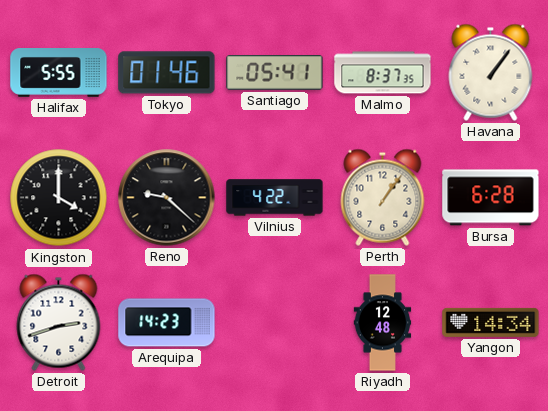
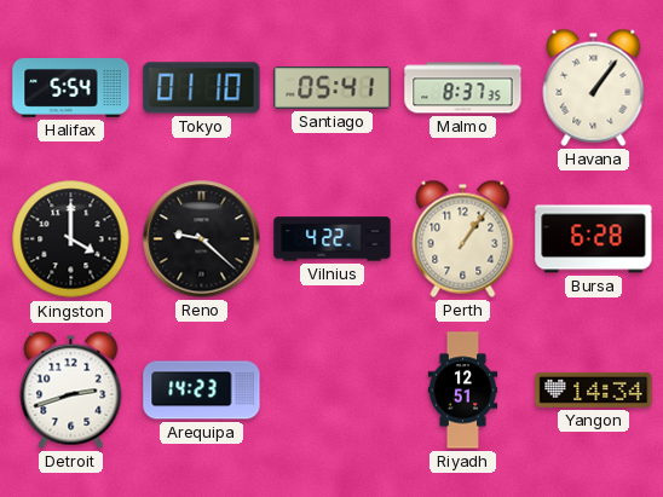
Halifax: 5:55 -> 5:54
Tokyo: 01:46 -> 01:10
Riyadh: 12:48 -> 12:51
